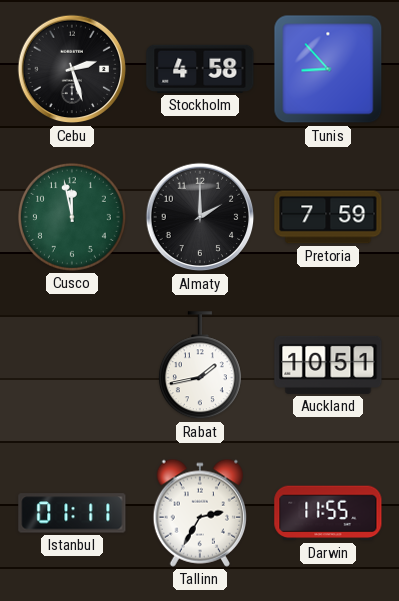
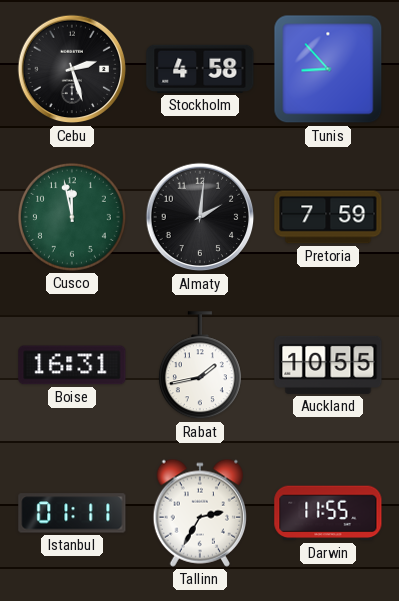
Almaty: 2:00 -> 2:01
Boise: none -> 16:31
Auckland: 10:51 -> 10:55
